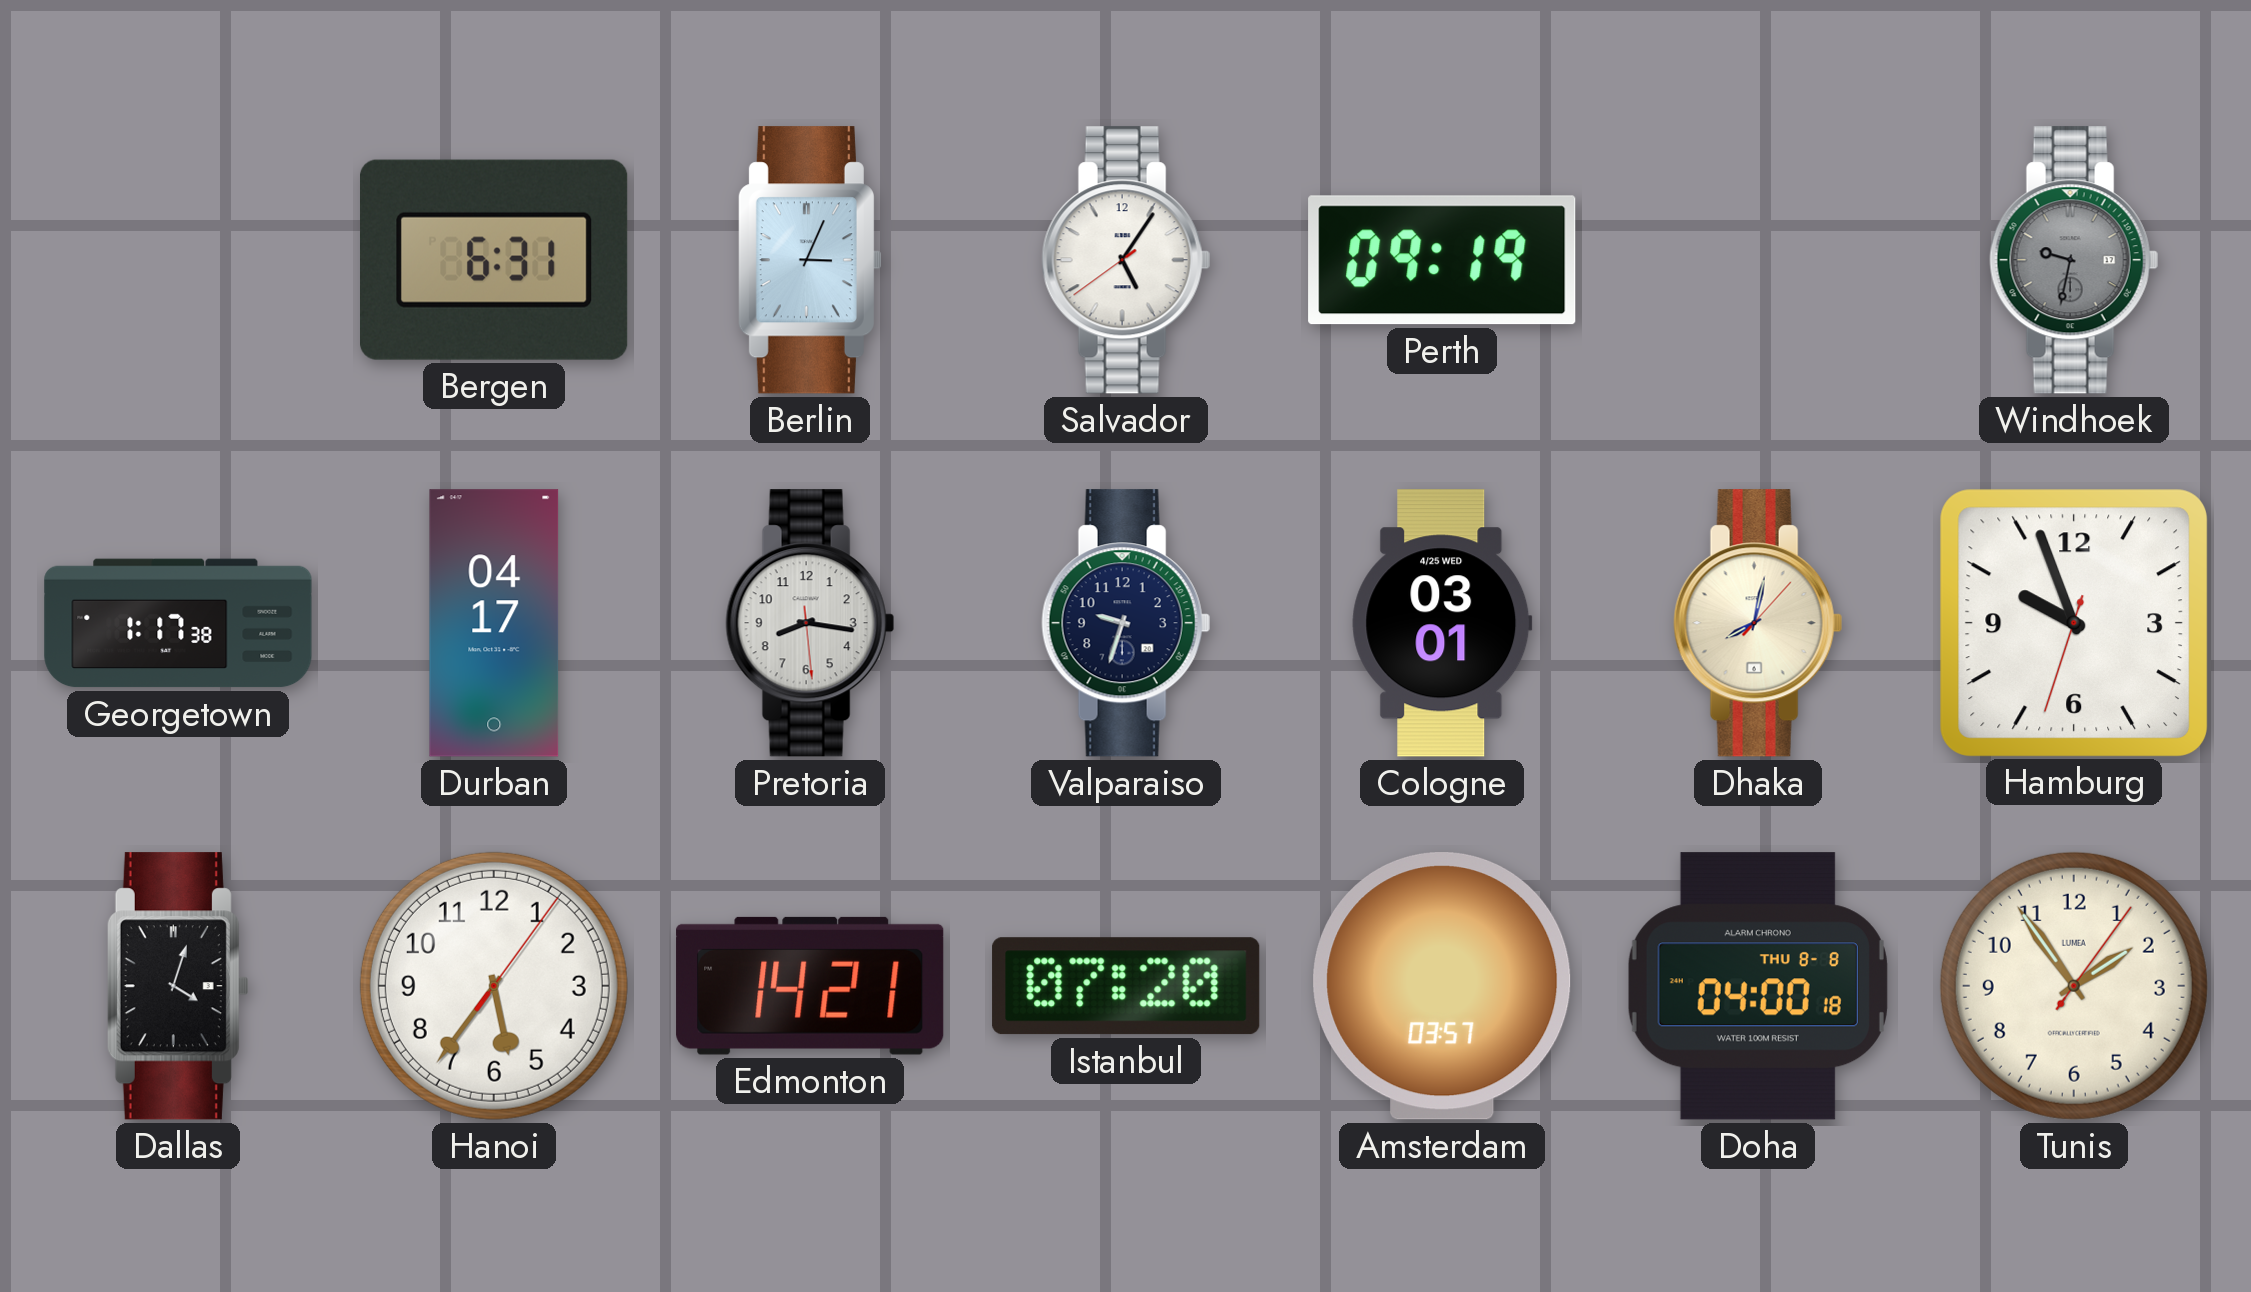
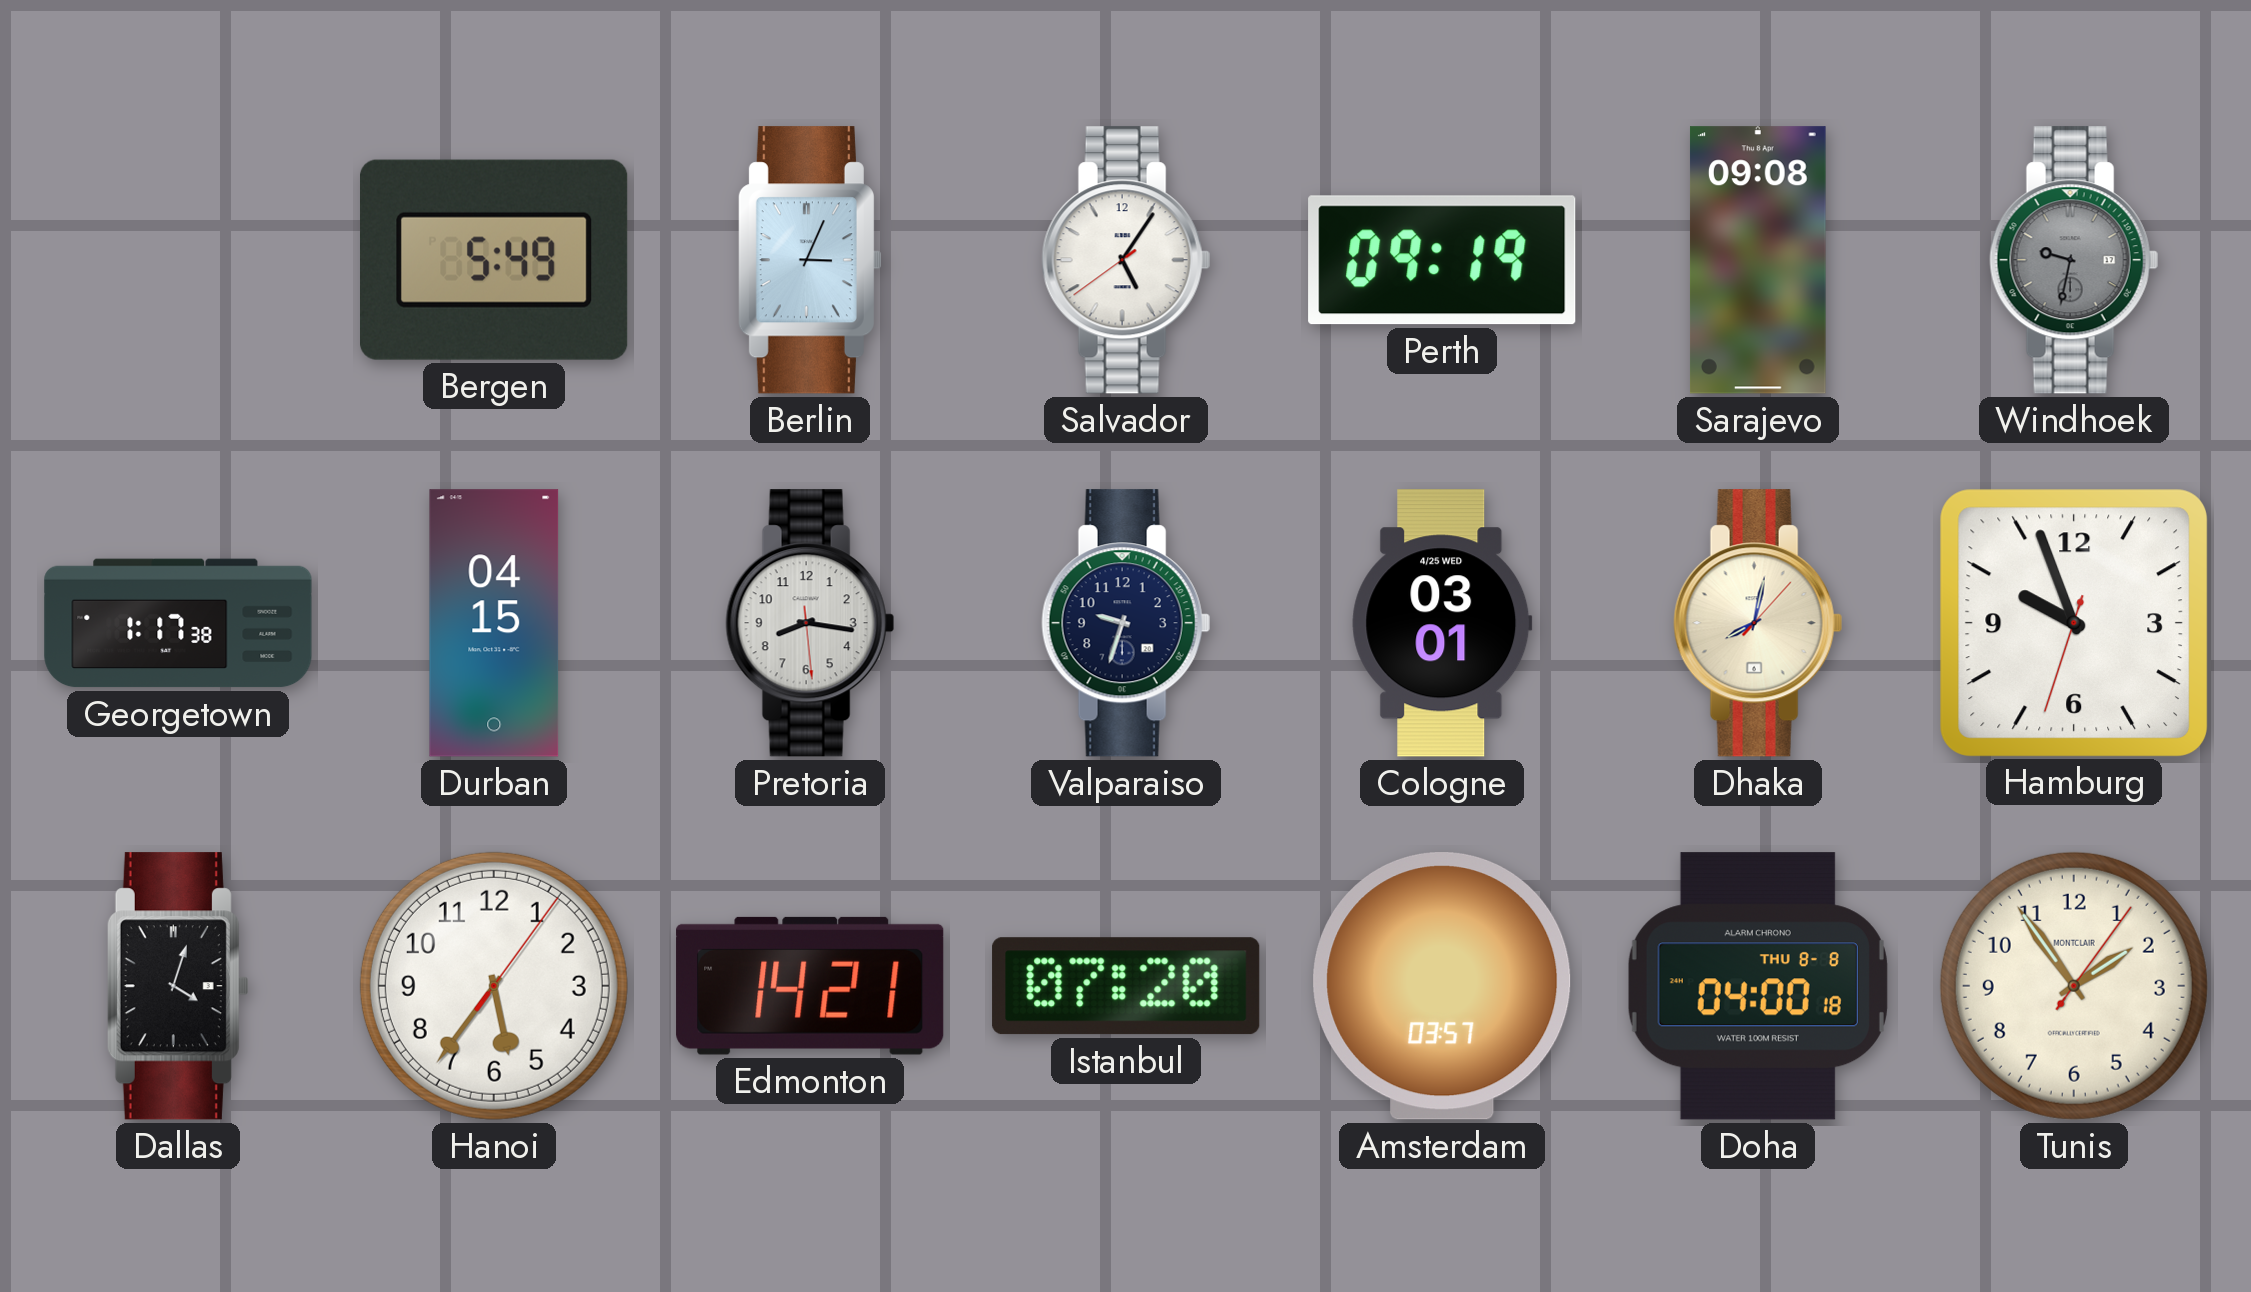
Bergen: 6:31 -> 5:49
Sarajevo: none -> 09:08
Durban: 04:17 -> 04:15
Tunis brand: LUMEA -> MONTCLAIR
